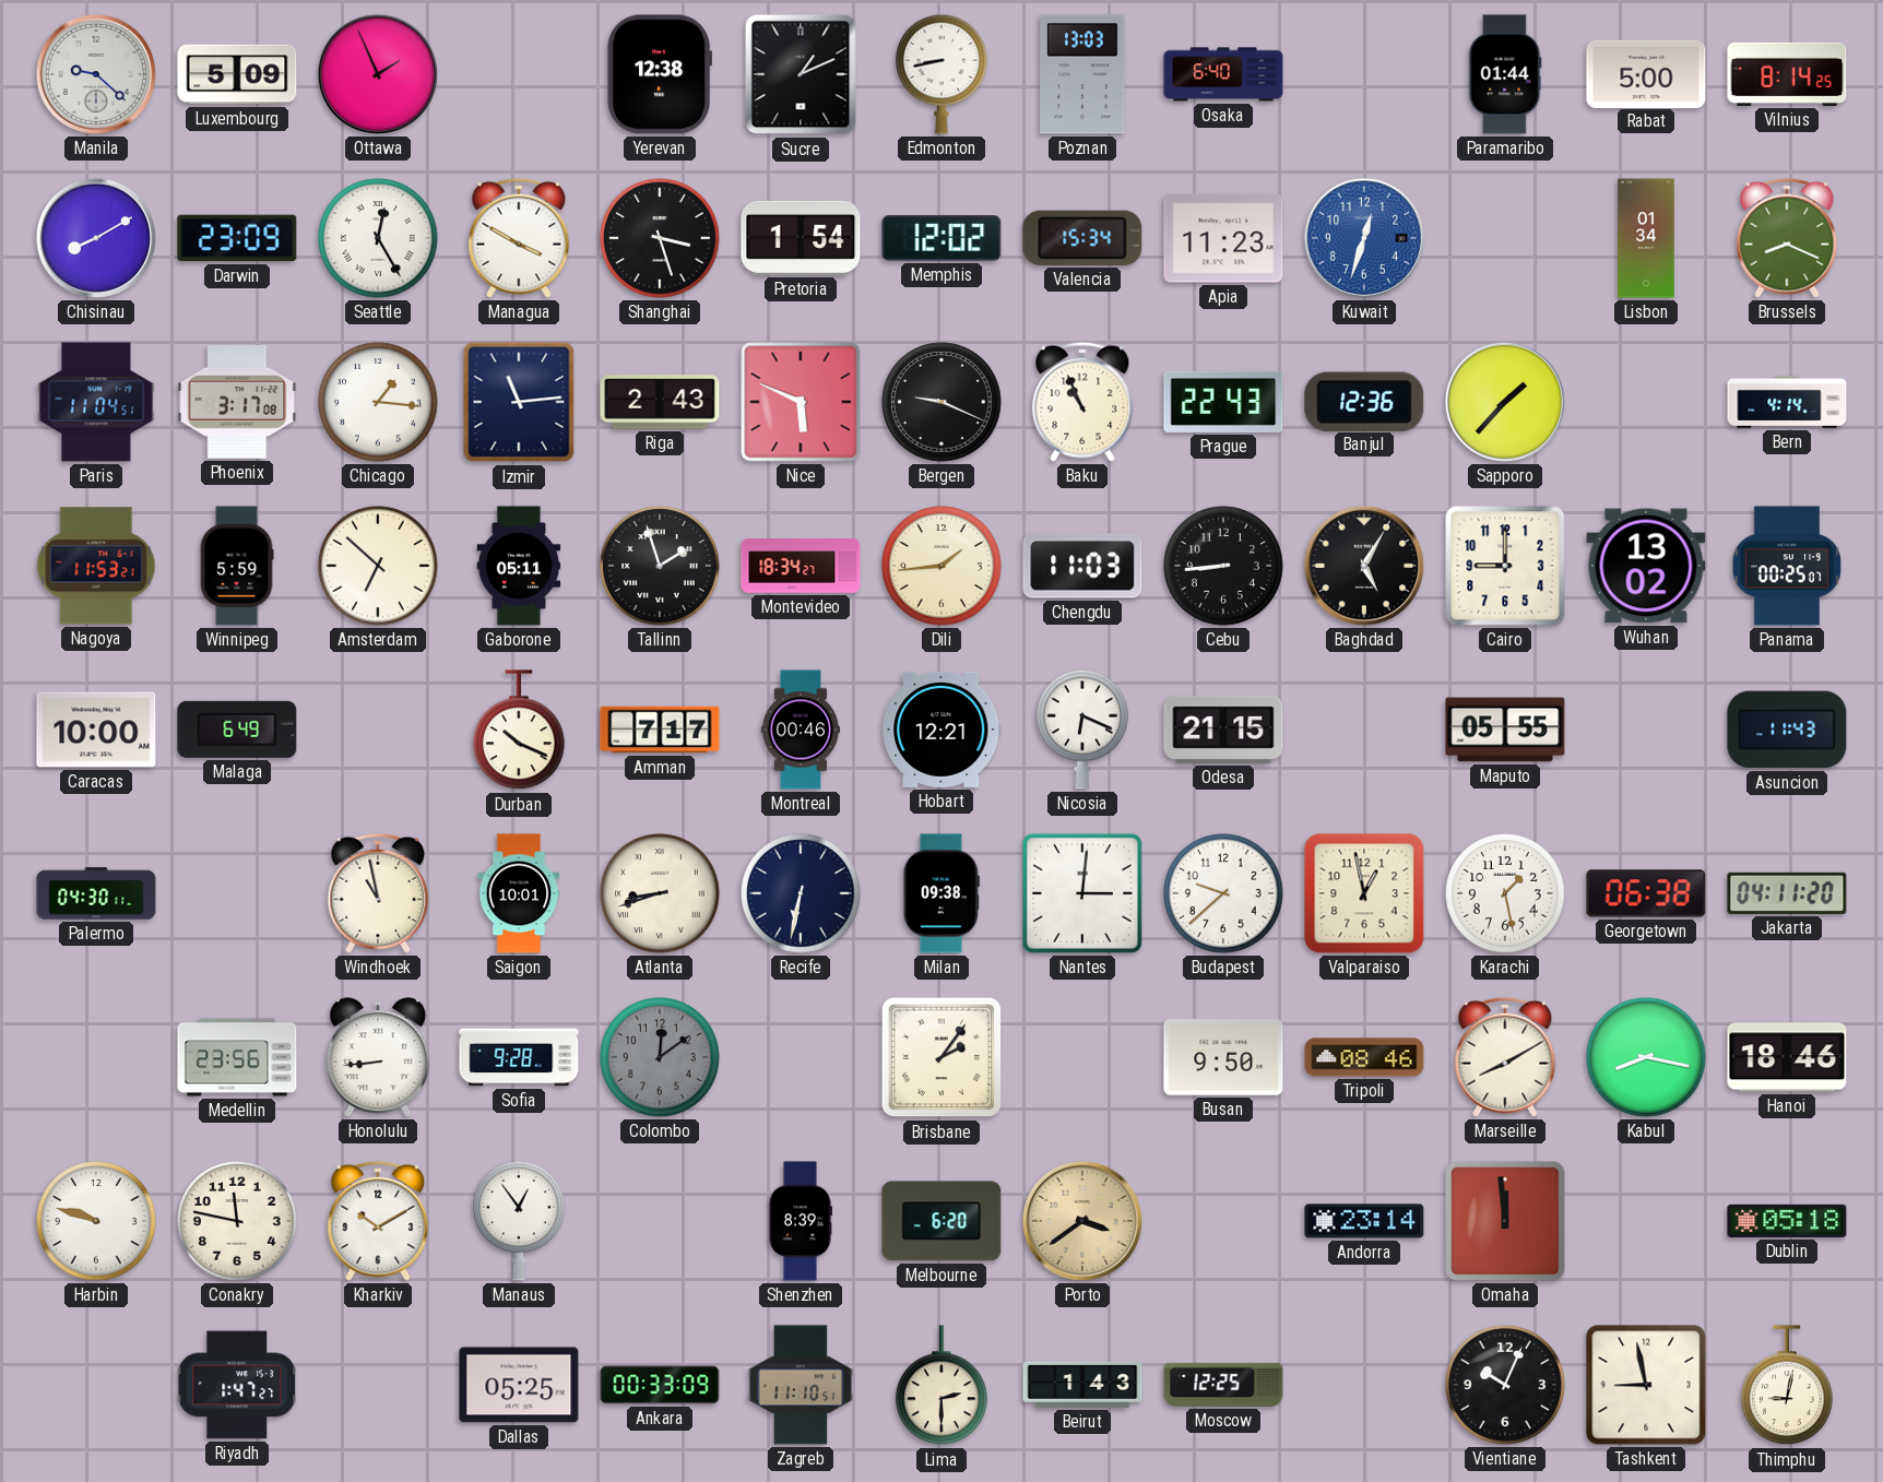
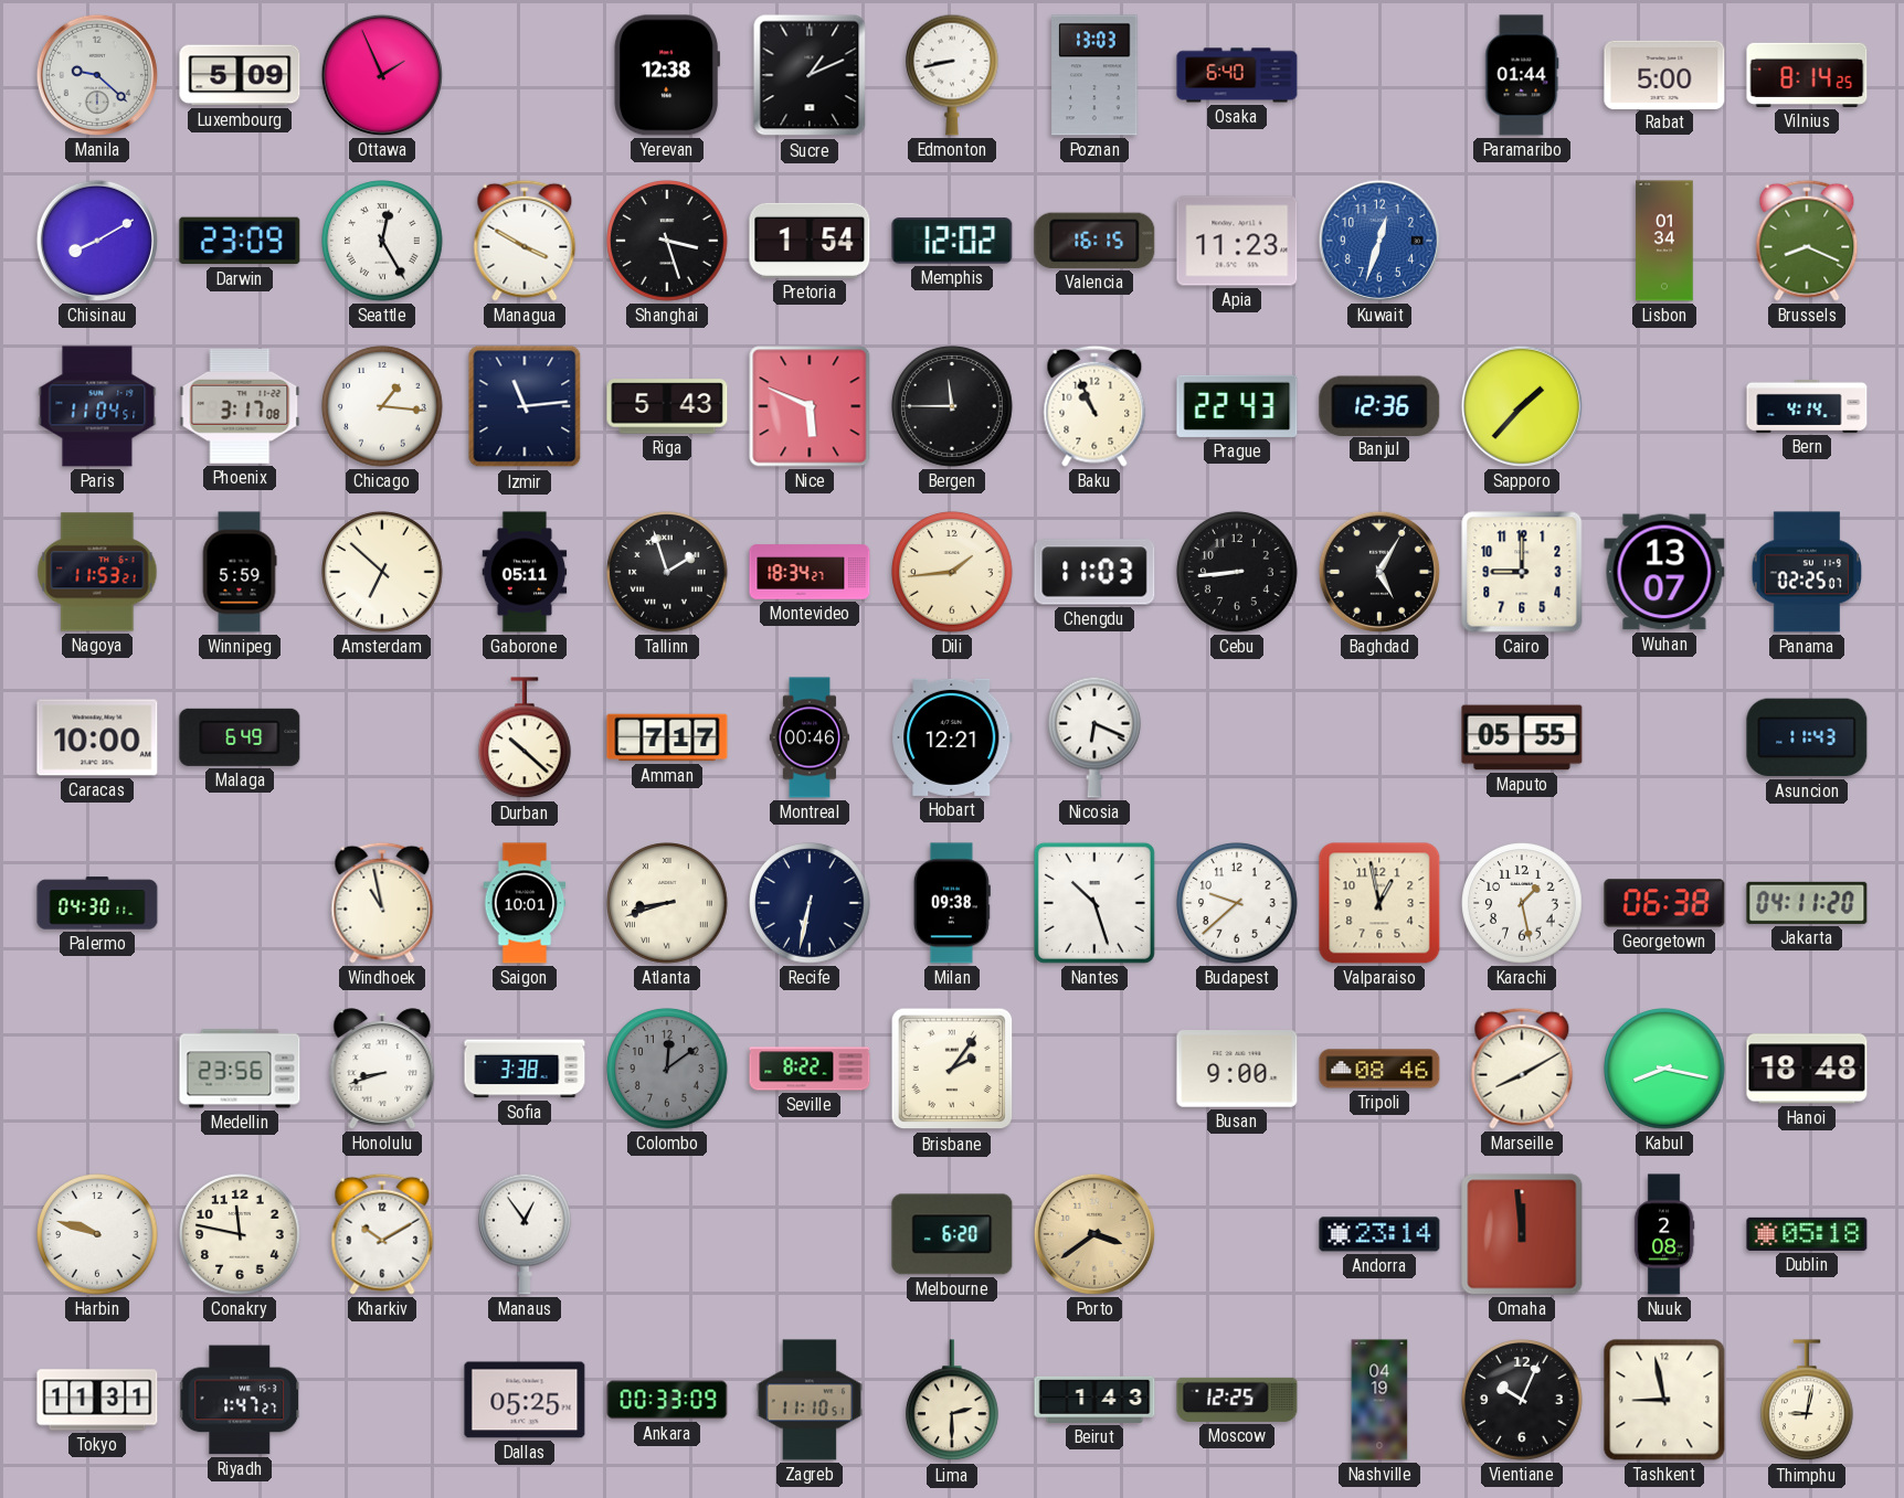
Valencia: 15:34 -> 16:15
Riga: 2:43 -> 5:43
Bergen: 9:19 -> 11:45
Wuhan: 13:02 -> 13:07
Panama: 00:25 -> 02:25
Durban: 10:19 -> 10:22
Odesa: 21:15 -> none
Nantes: 3:01 -> 10:27
Honolulu: 8:44 -> 8:42
Sofia: 9:28 -> 3:38
Seville: none -> 8:22
Busan: 9:50 -> 9:00
Hanoi: 18:46 -> 18:48
Shenzhen: 8:39 -> none
Nuuk: none -> 2:08
Tokyo: none -> 11:31
Nashville: none -> 04:19
